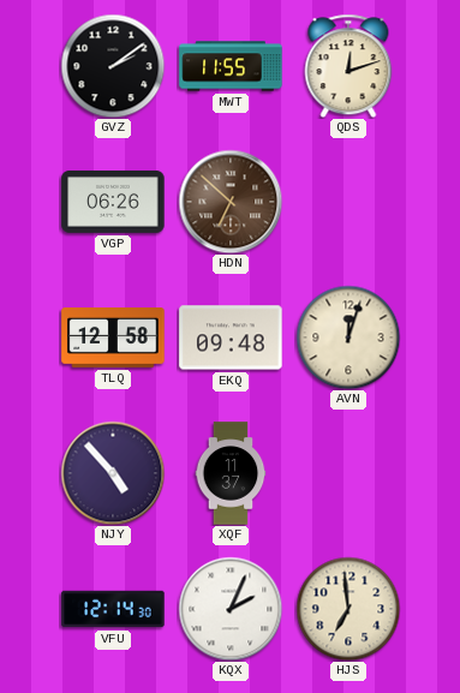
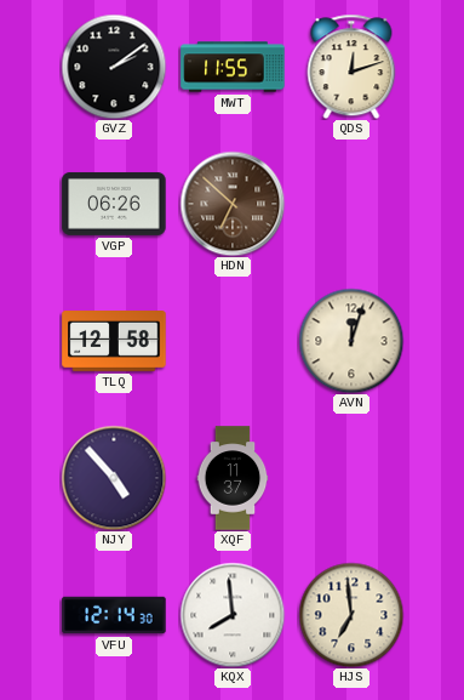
EKQ: 09:48 -> none
KQX: 2:04 -> 7:59
